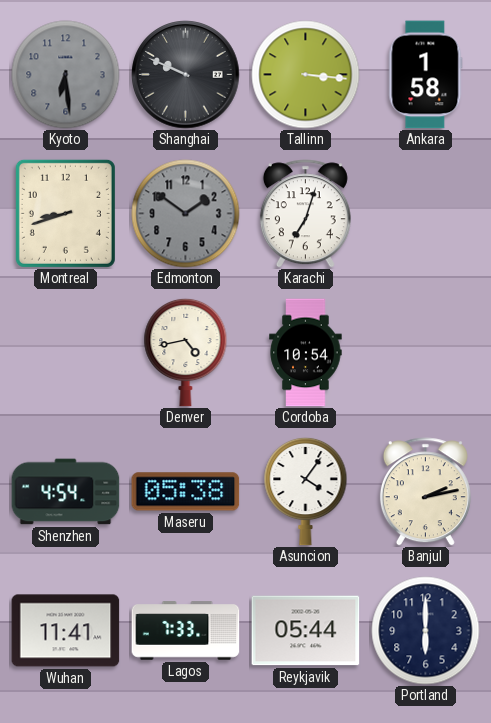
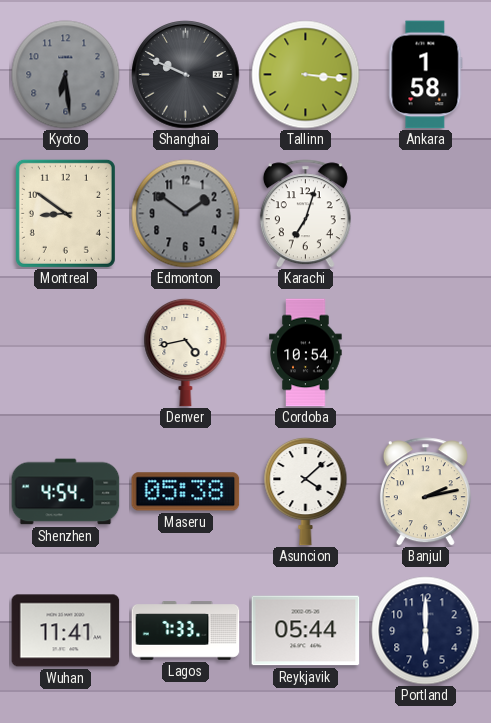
Montreal: 8:42 -> 8:51
Asuncion: 4:06 -> 4:08
